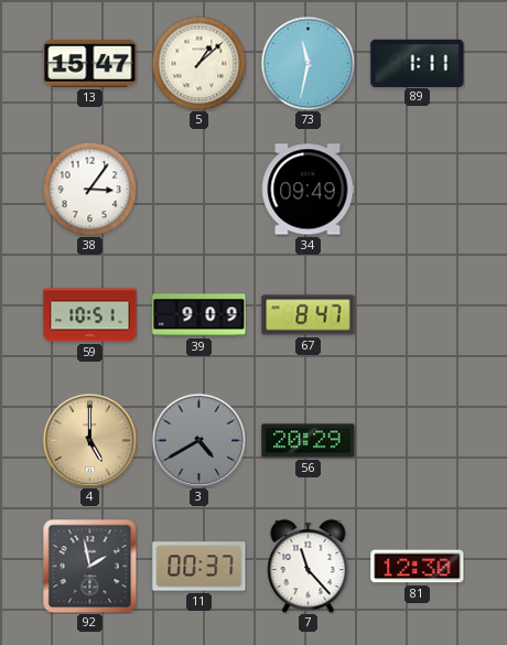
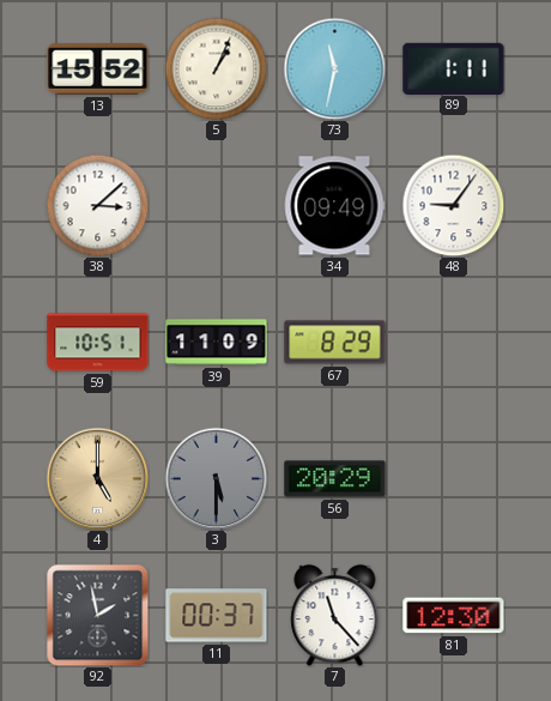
13: 15:47 -> 15:52
5: 1:08 -> 1:04
38: 3:06 -> 3:08
48: none -> 9:06
39: 9:09 -> 11:09
67: 8:47 -> 8:29
3: 4:40 -> 5:30
